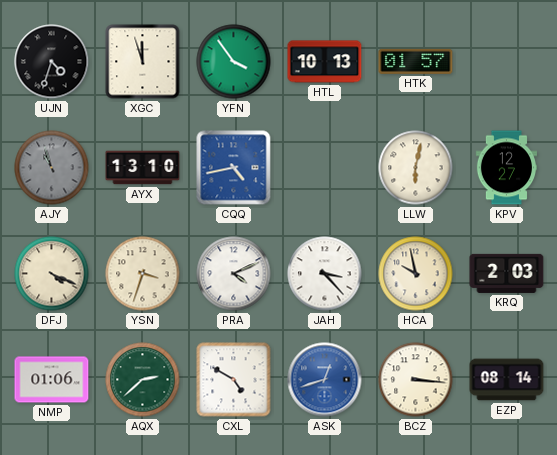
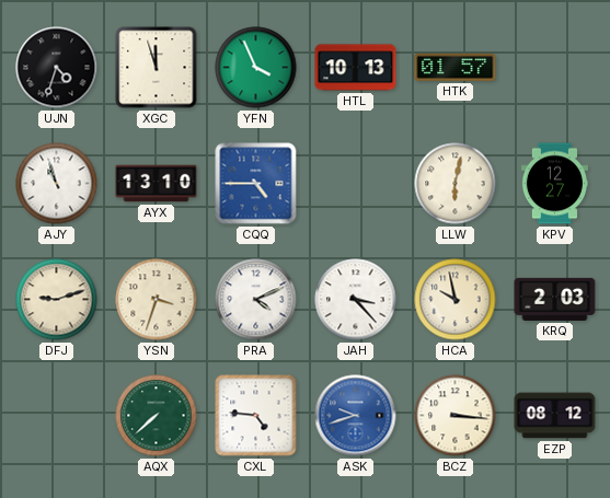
YFN: 3:54 -> 3:56
AJY dial: grey -> white
CQQ: 4:43 -> 4:45
DFJ: 4:19 -> 9:12
NMP: 01:06 -> none
AQX: 2:38 -> 7:38
CXL: 4:50 -> 4:46
ASK: 12:42 -> 9:42
EZP: 08:14 -> 08:12
